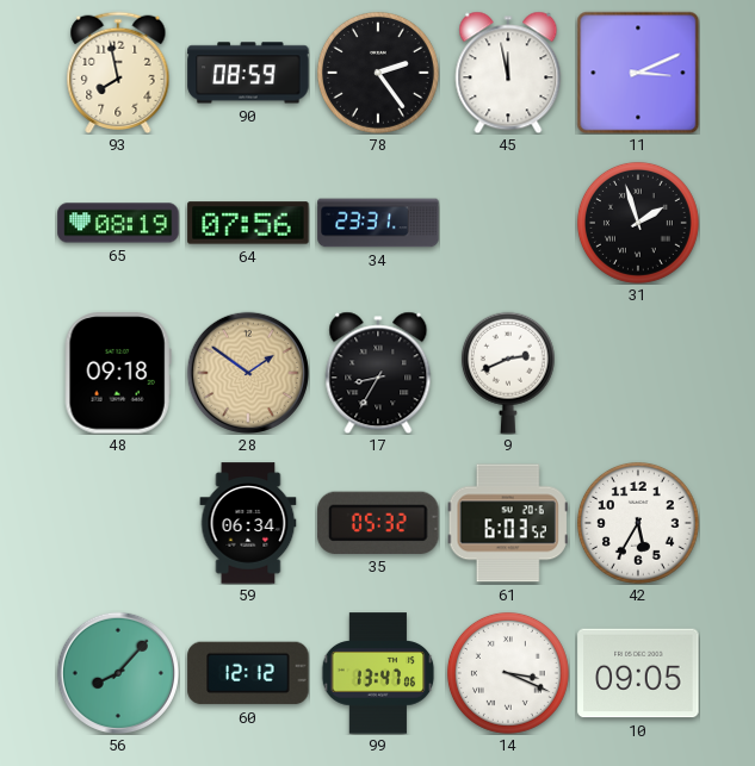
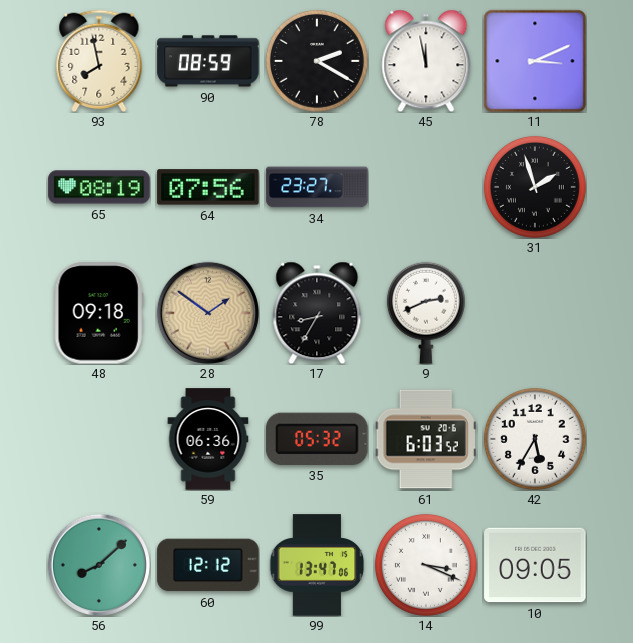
78: 2:24 -> 2:20
34: 23:31 -> 23:27
59: 06:34 -> 06:36
56: 8:07 -> 8:08
